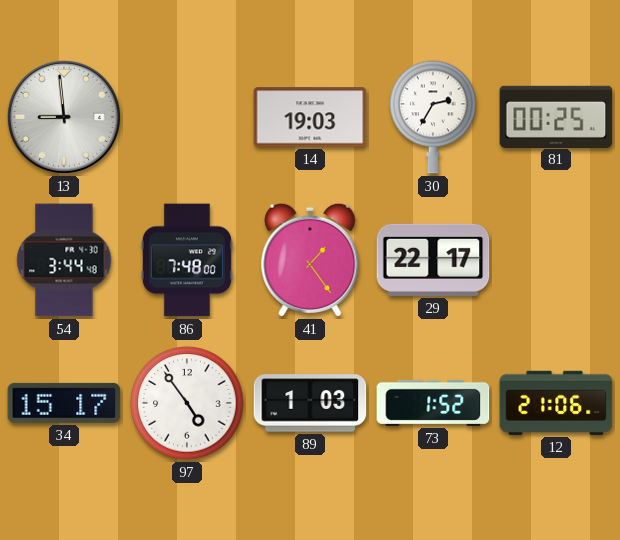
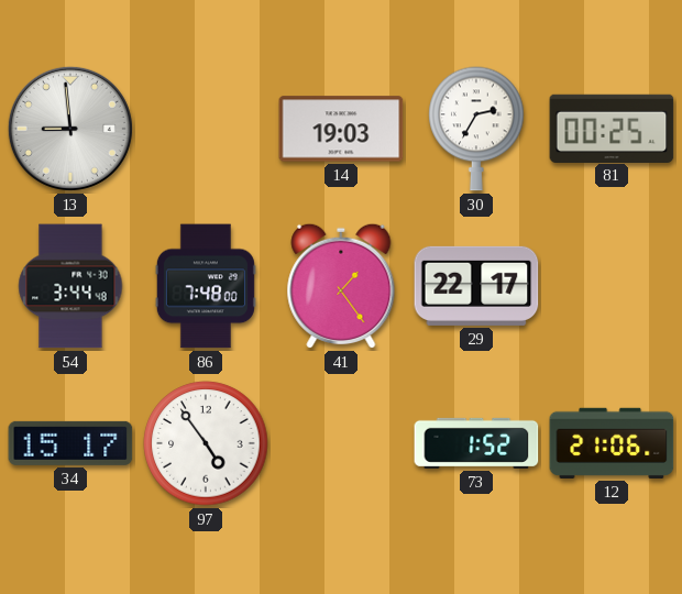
89: 1:03 -> none
